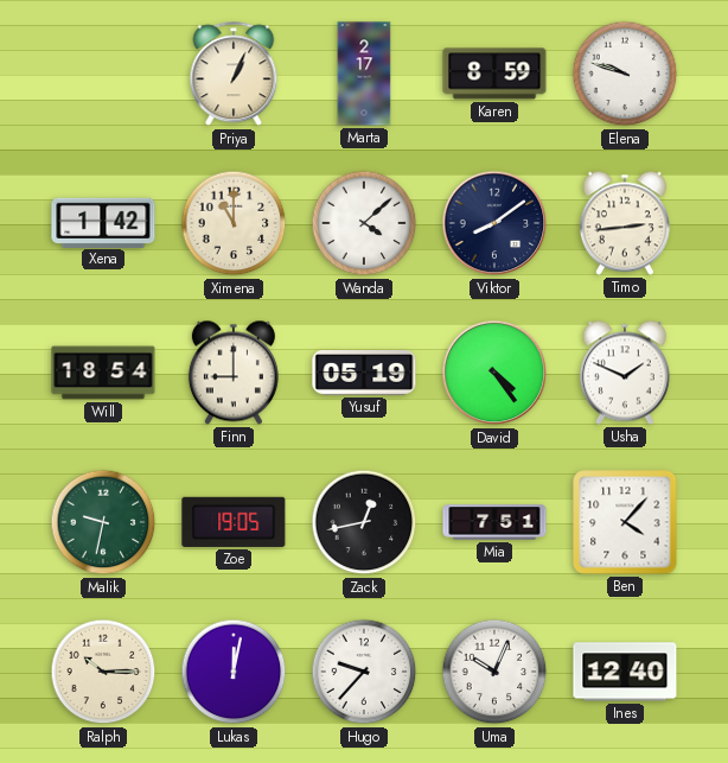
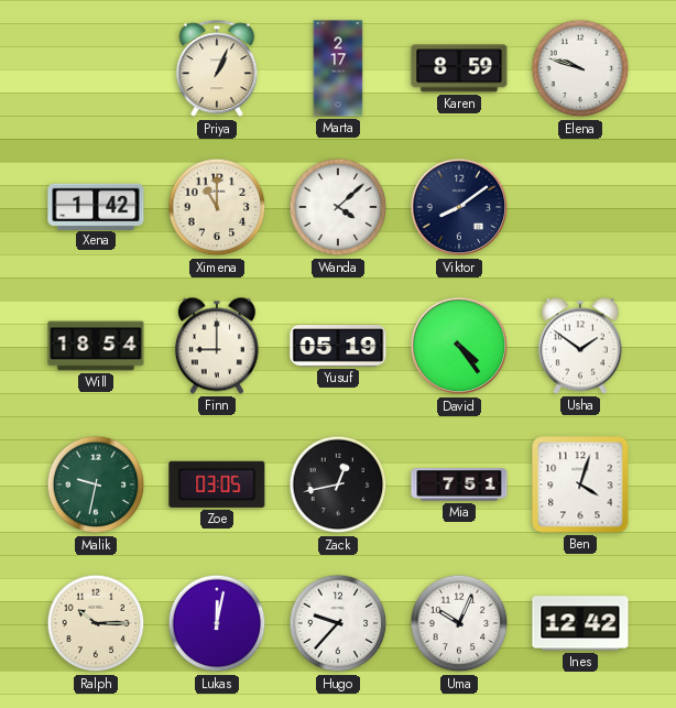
Timo: 2:44 -> none
Usha: 1:49 -> 1:51
Zoe: 19:05 -> 03:05
Ben: 4:07 -> 4:03
Ines: 12:40 -> 12:42
